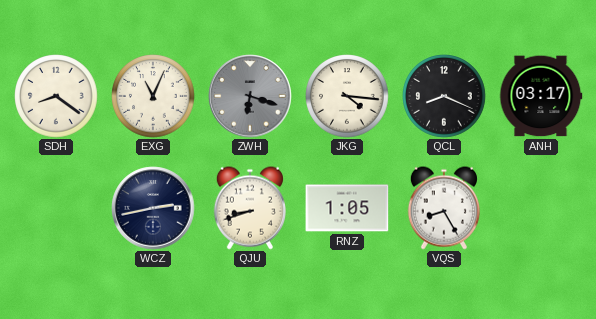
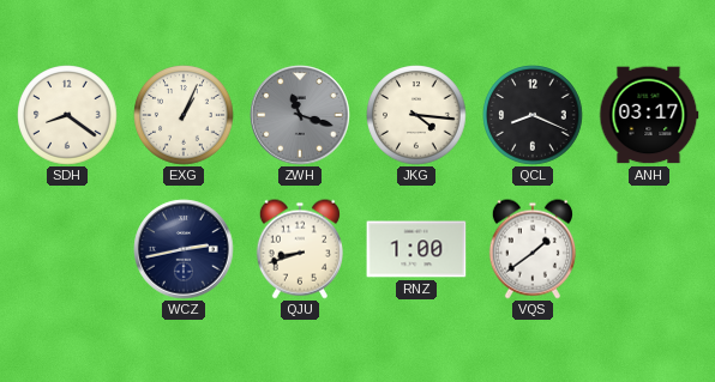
EXG: 11:04 -> 1:04
ZWH: 6:18 -> 11:18
RNZ: 1:05 -> 1:00
VQS: 8:25 -> 1:39
